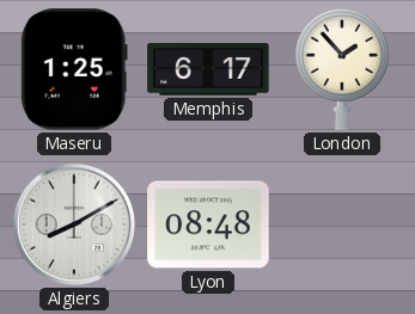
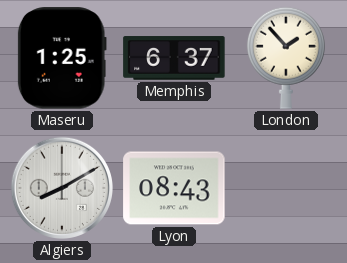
Memphis: 6:17 -> 6:37
Lyon: 08:48 -> 08:43
